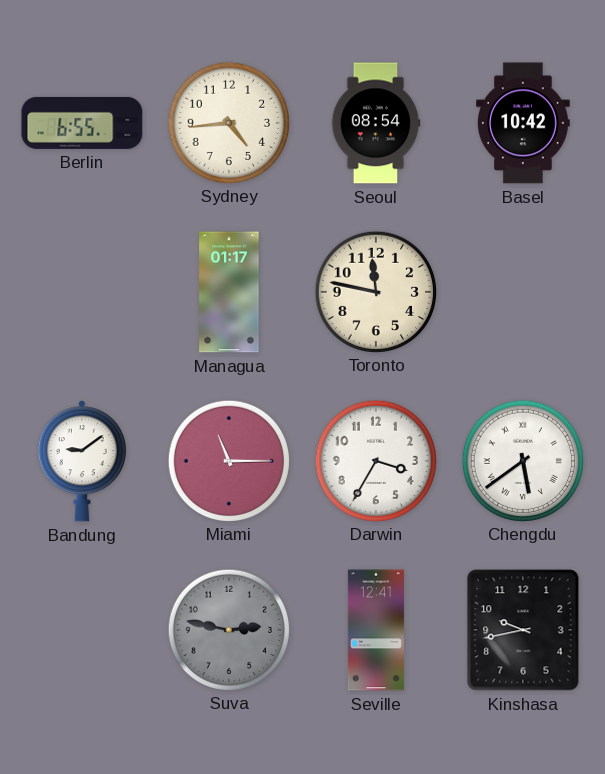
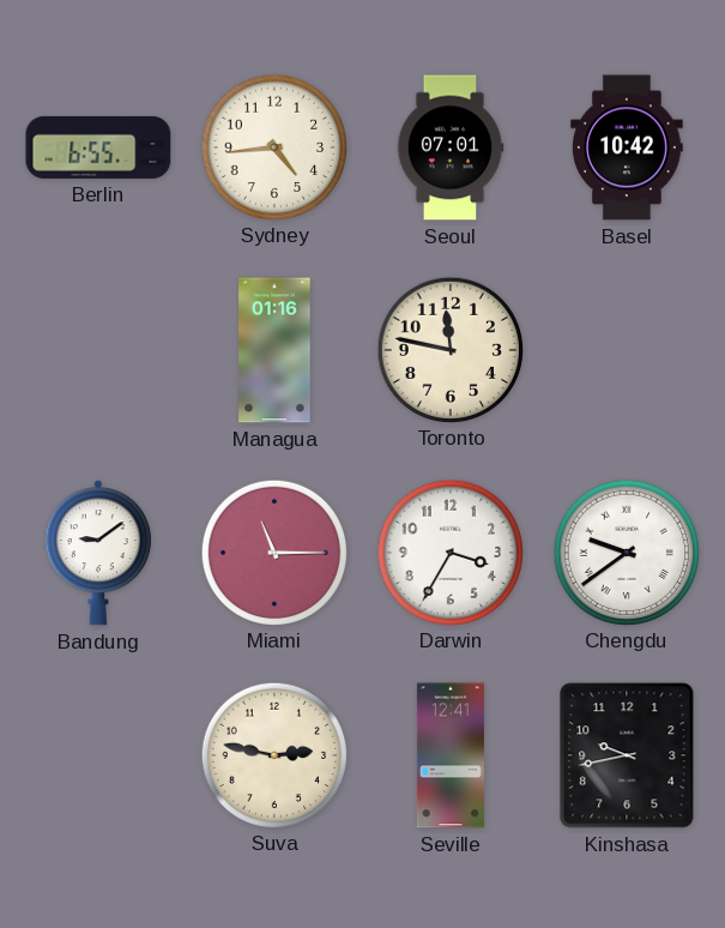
Seoul: 08:54 -> 07:01
Managua: 01:17 -> 01:16
Chengdu: 5:39 -> 9:39
Suva dial: grey -> cream
